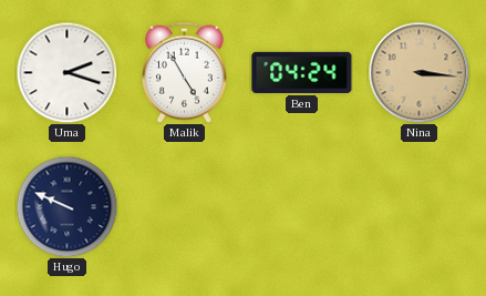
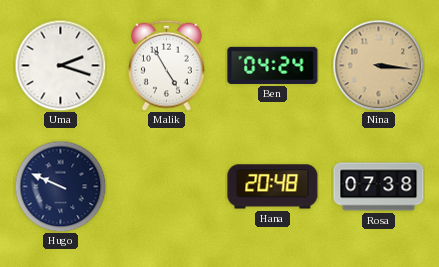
Hana: none -> 20:48
Rosa: none -> 07:38
